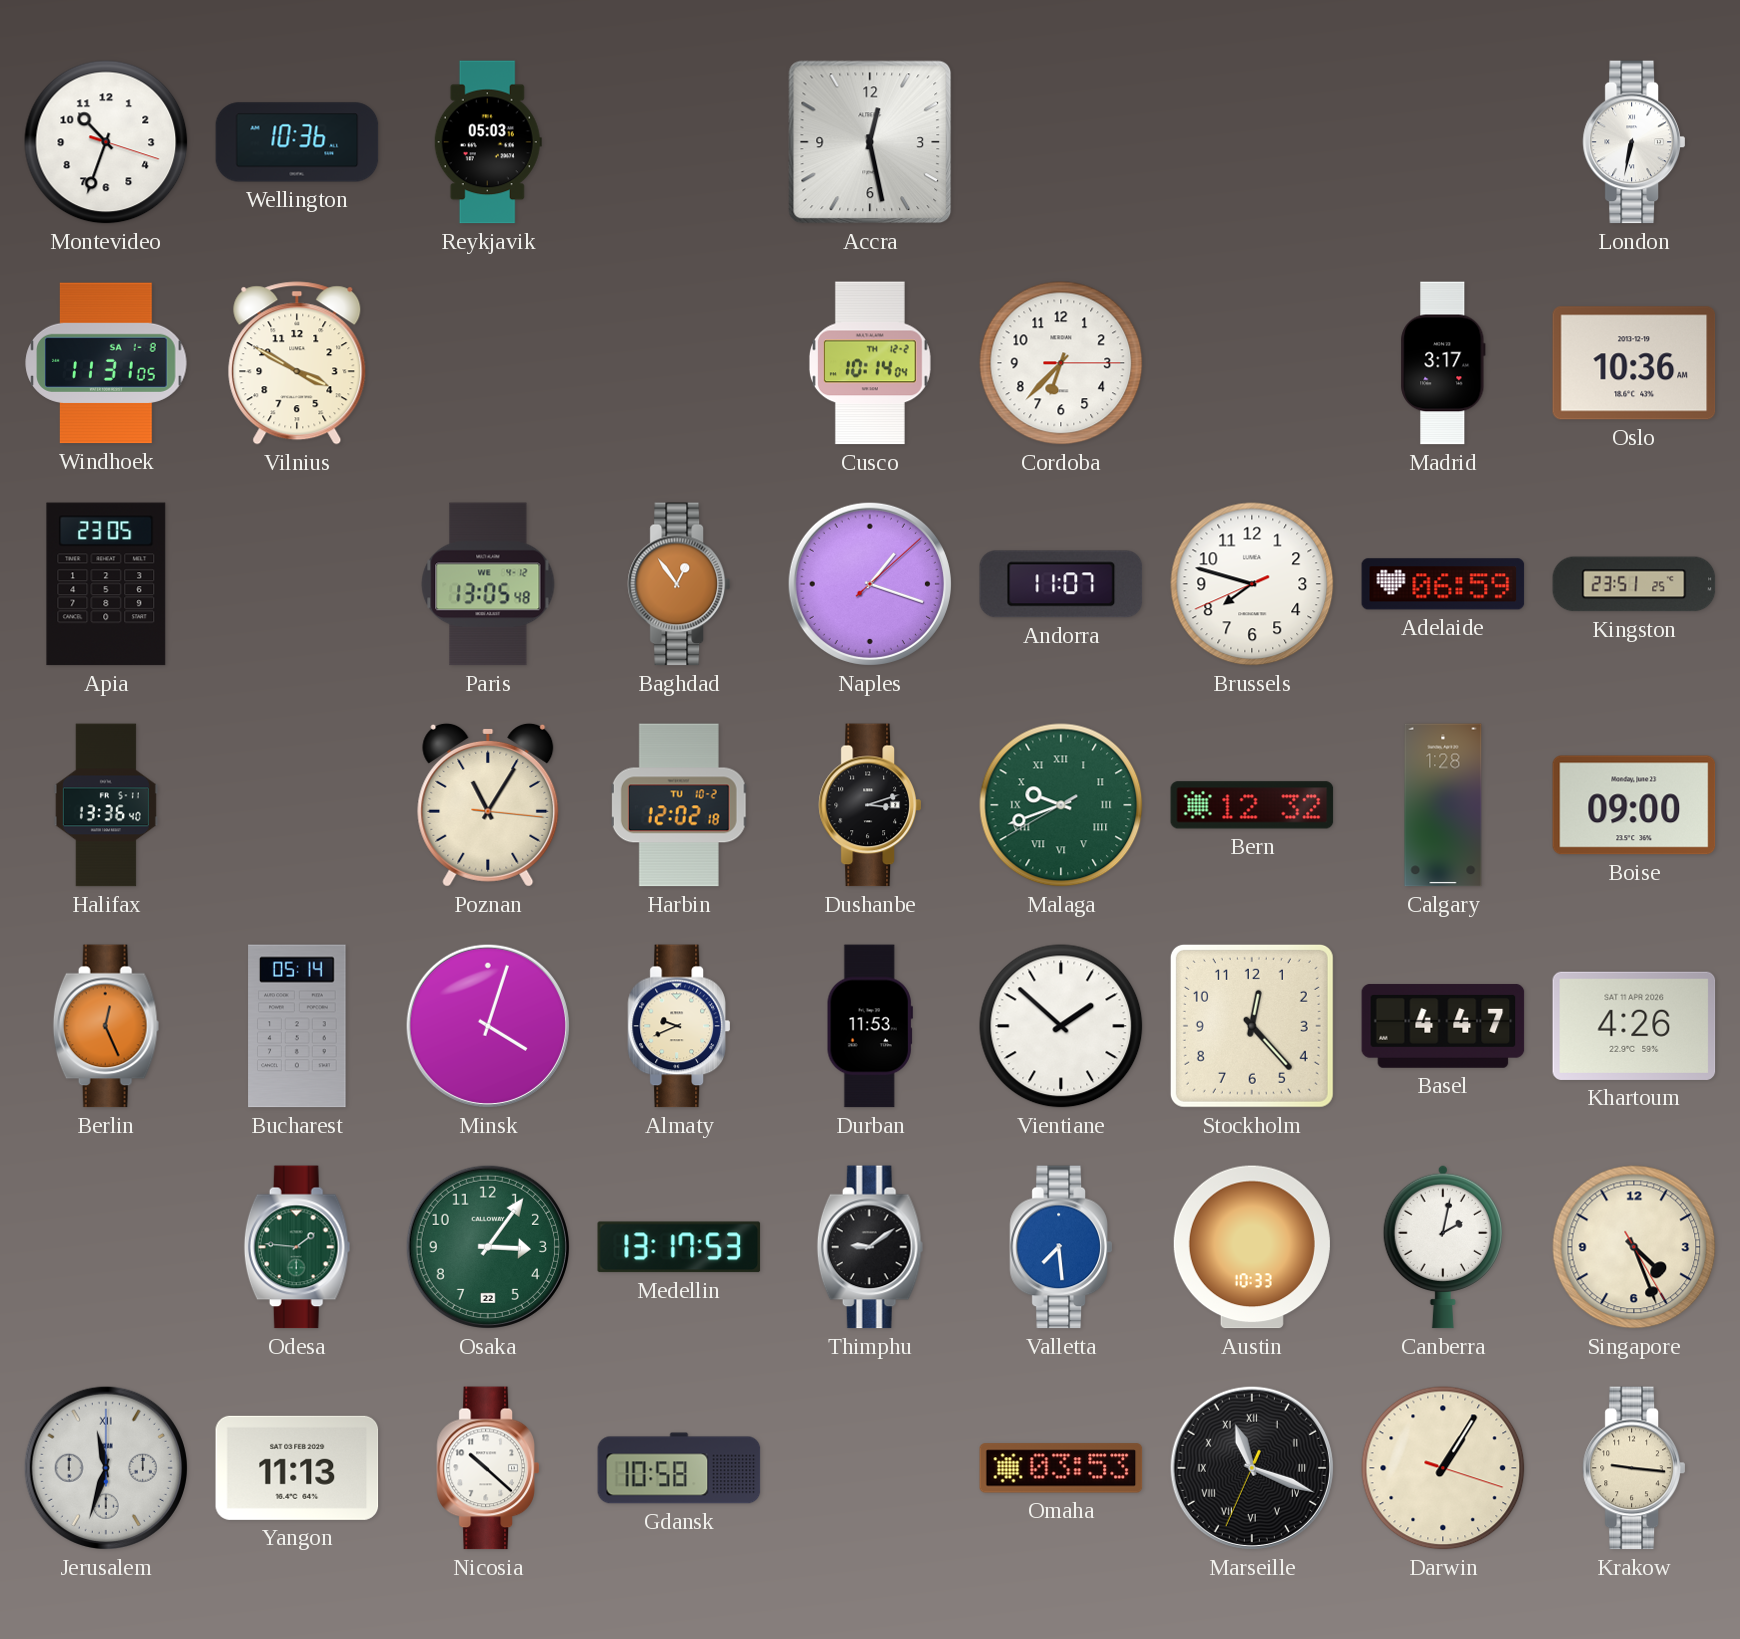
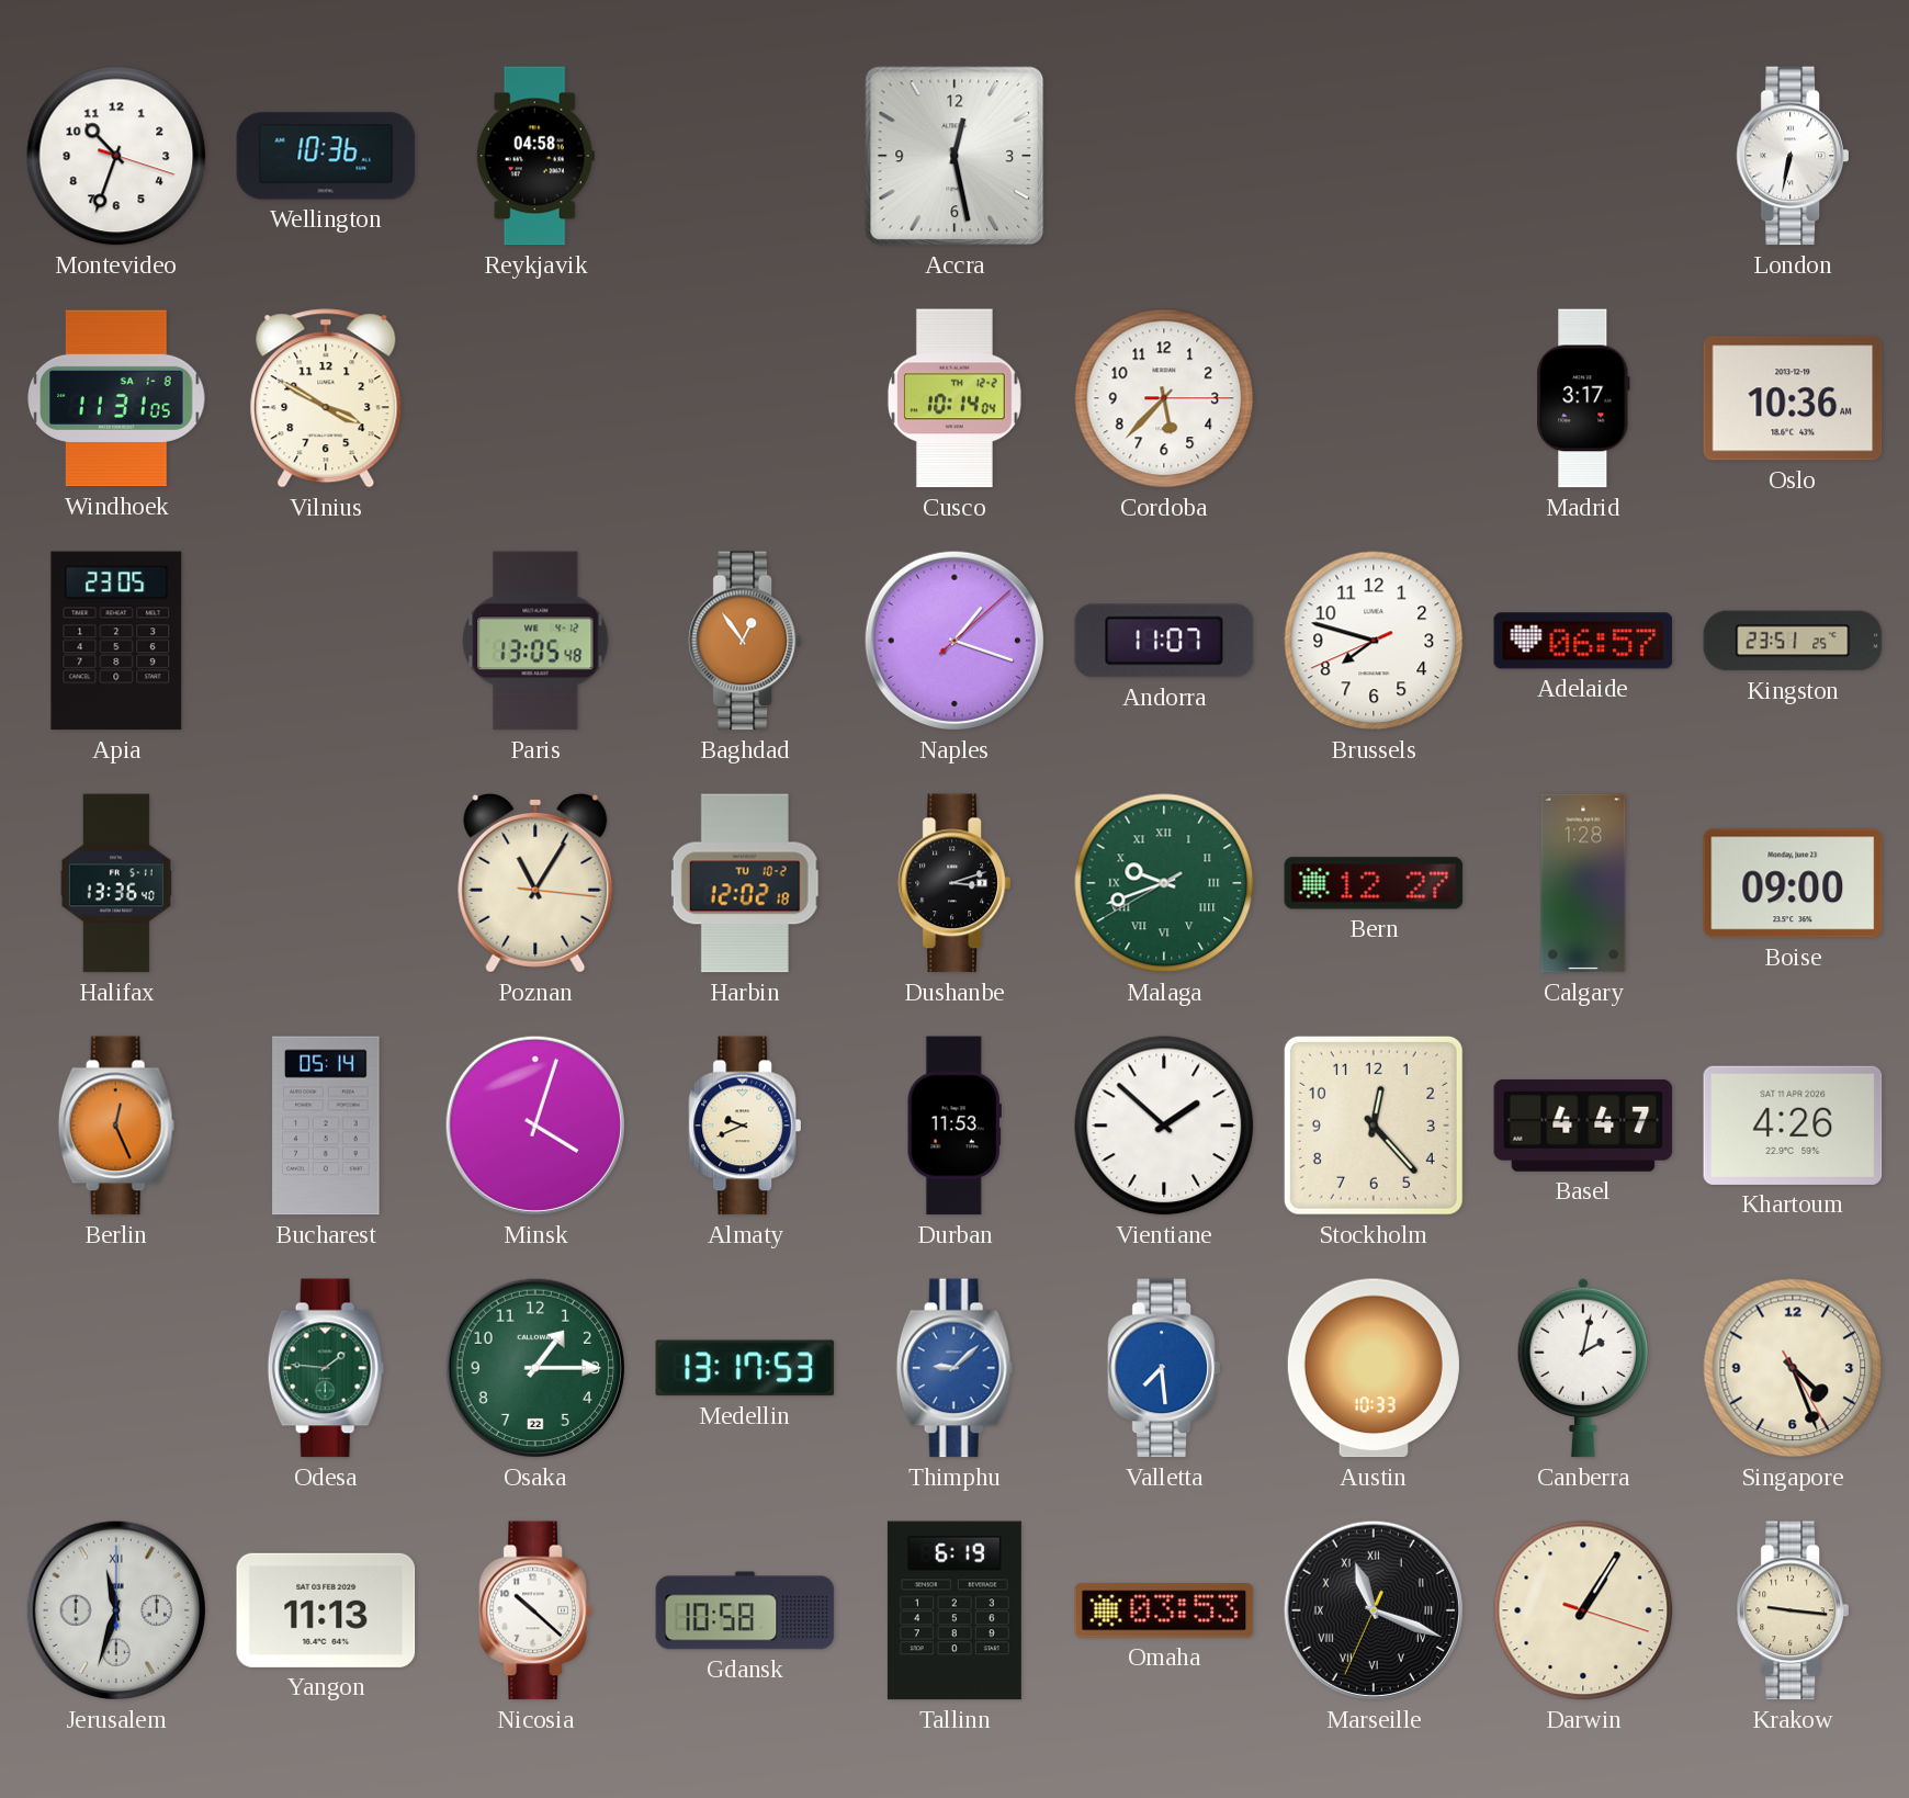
Reykjavik: 05:03 -> 04:58
Cordoba: 6:37 -> 5:37
Adelaide: 06:59 -> 06:57
Bern: 12:32 -> 12:27
Osaka: 3:06 -> 1:15
Thimphu: 9:09 -> 9:08
Thimphu dial: black -> blue
Tallinn: none -> 6:19
